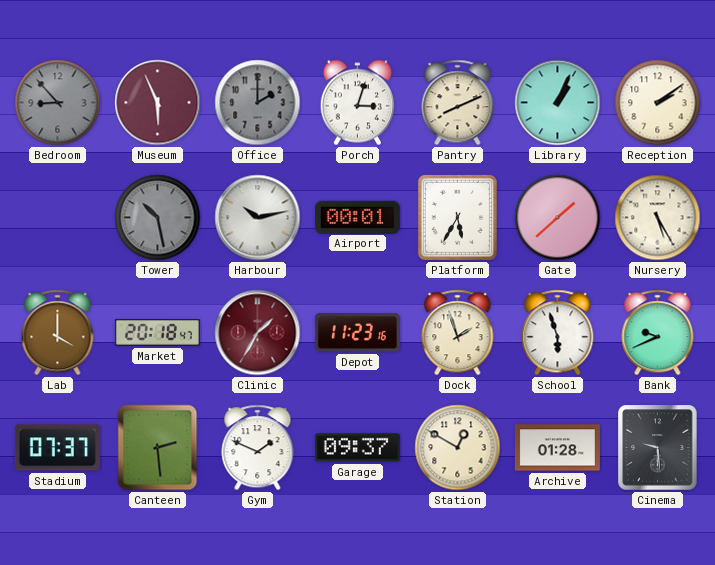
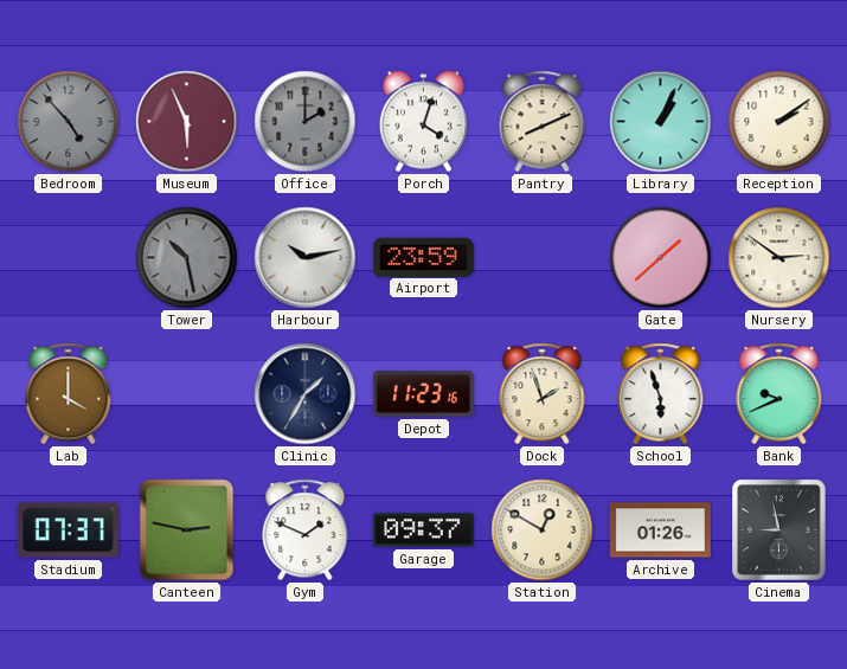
Bedroom: 8:53 -> 4:53
Porch: 3:03 -> 4:03
Airport: 00:01 -> 23:59
Platform: 5:35 -> none
Nursery: 5:25 -> 2:51
Market: 20:18 -> none
Clinic dial: burgundy -> navy
Canteen: 2:29 -> 2:47
Archive: 01:28 -> 01:26
Cinema: 9:29 -> 8:58
